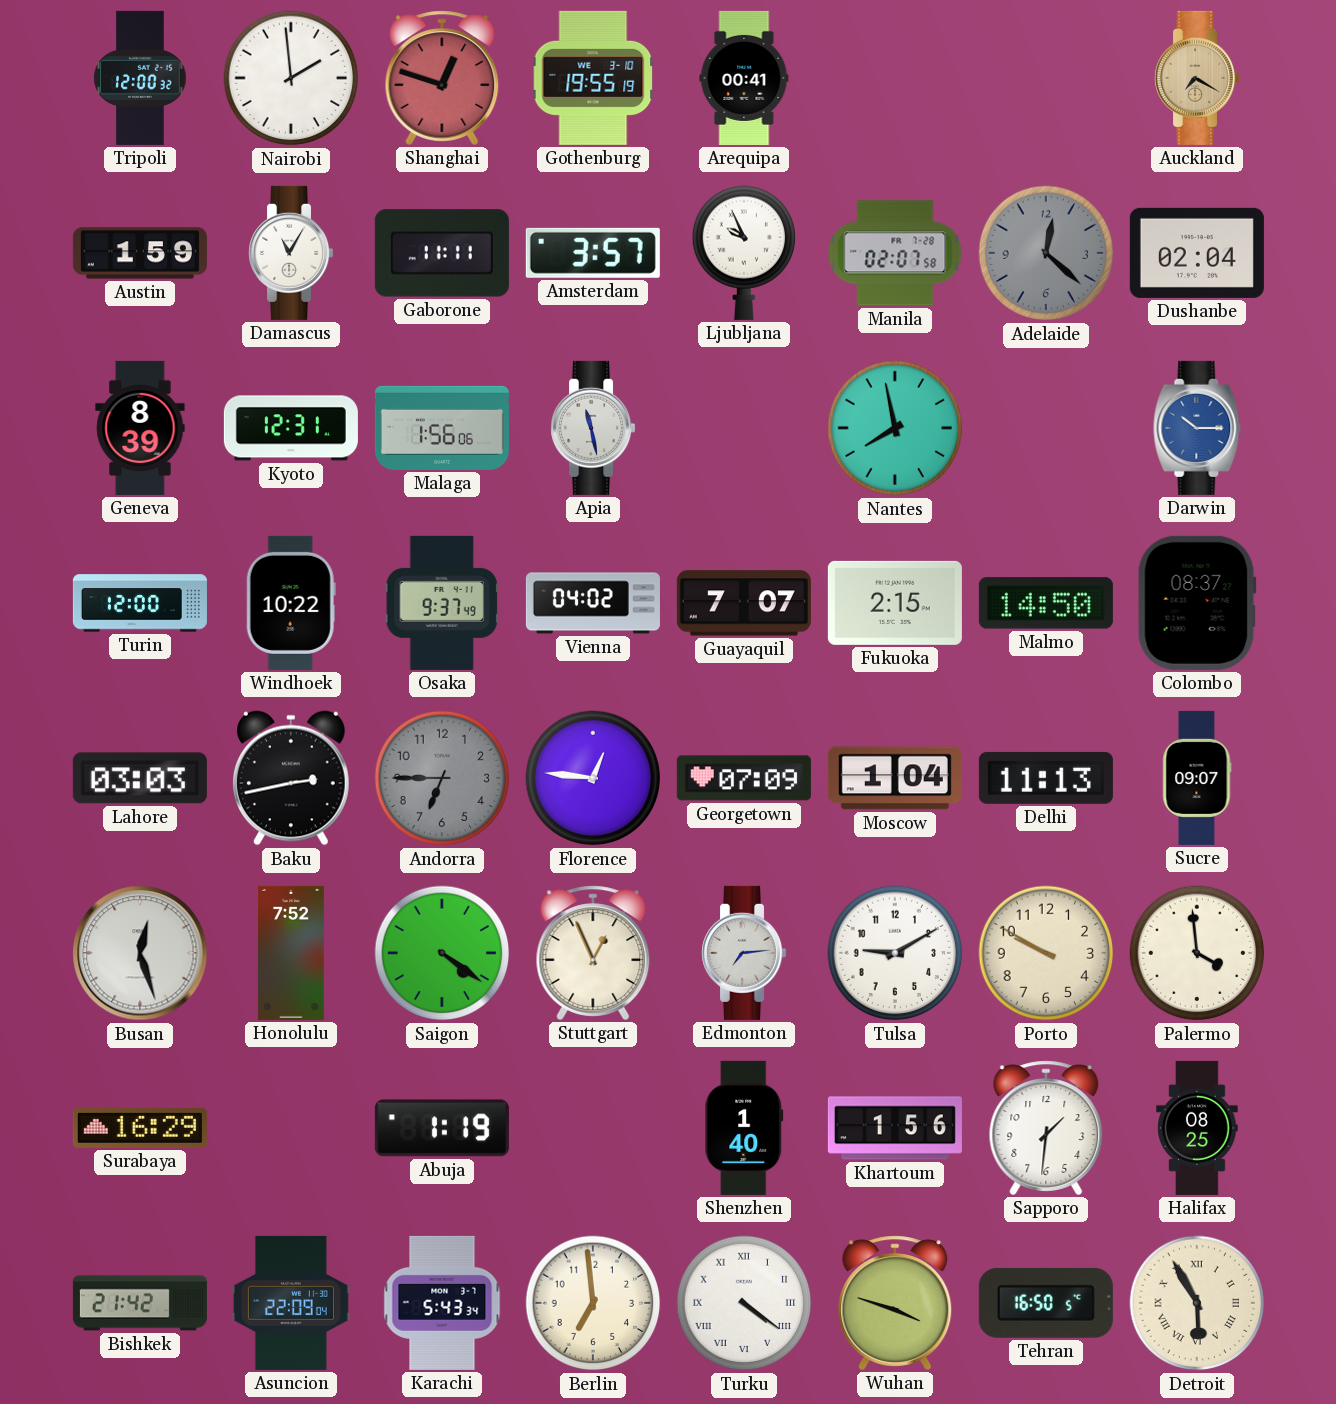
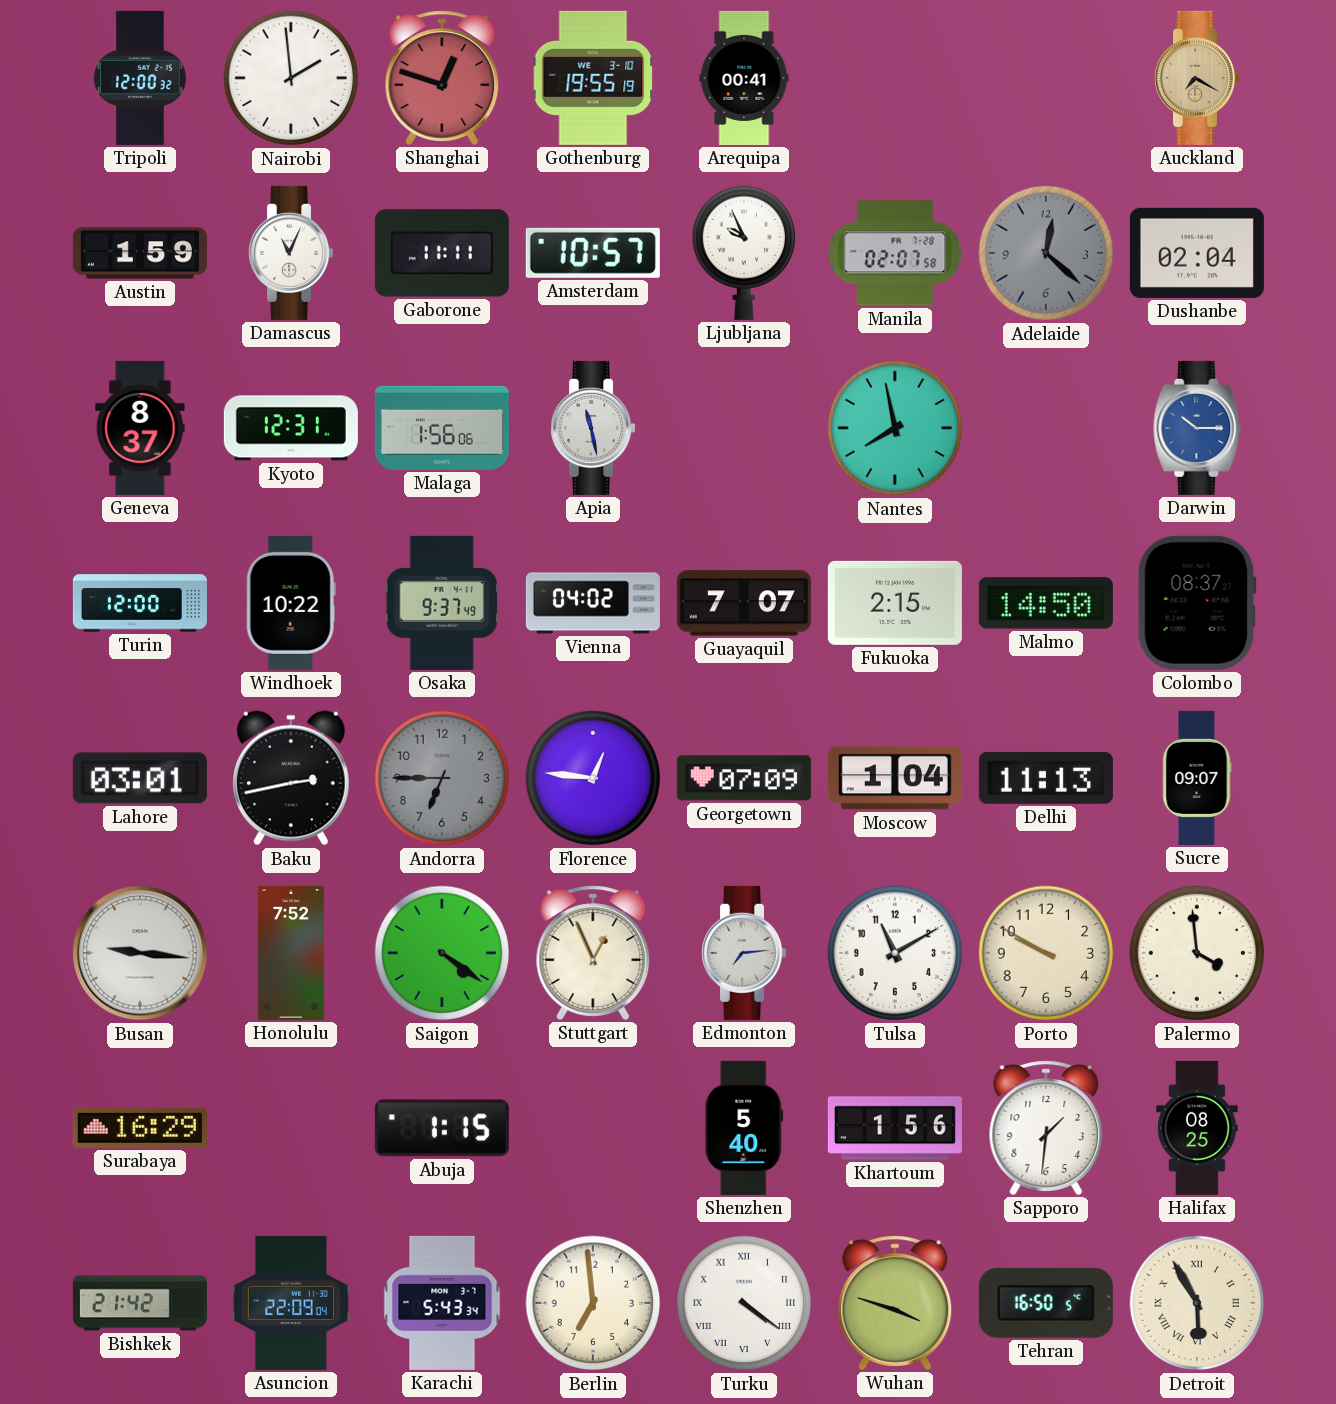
Damascus: 11:05 -> 11:04
Amsterdam: 3:57 -> 10:57
Geneva: 8:39 -> 8:37
Lahore: 03:03 -> 03:01
Busan: 12:27 -> 9:16
Tulsa: 9:10 -> 11:10
Abuja: 1:19 -> 1:15
Shenzhen: 1:40 -> 5:40
